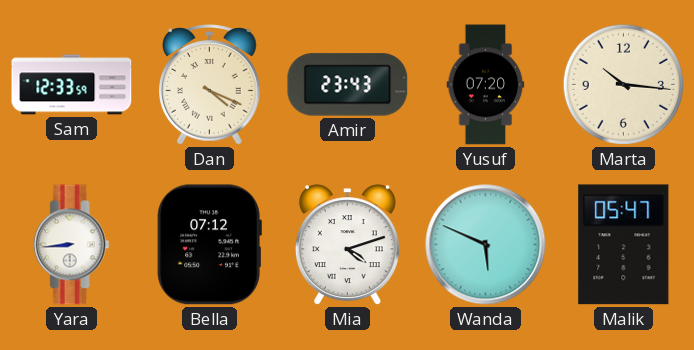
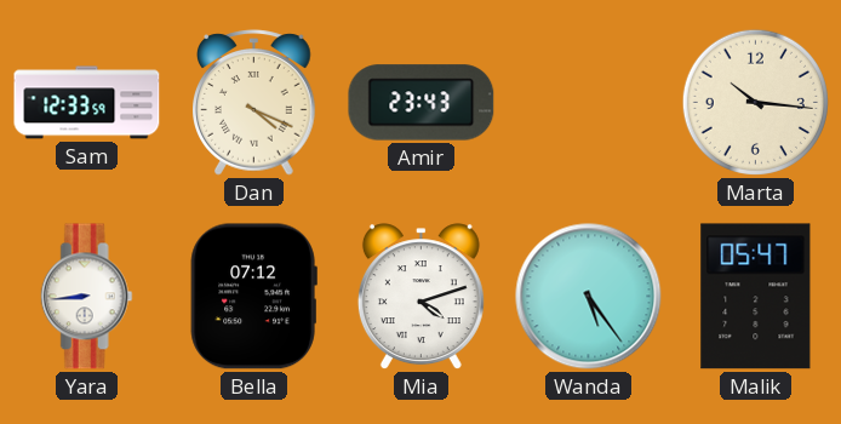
Yusuf: 07:20 -> none
Wanda: 5:49 -> 5:24
